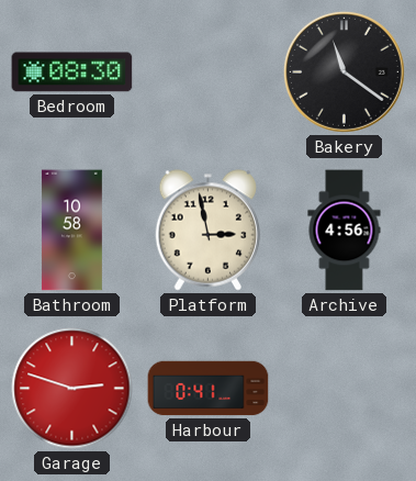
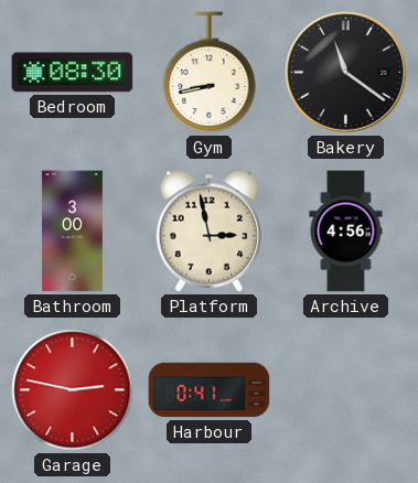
Gym: none -> 8:43
Bathroom: 10:58 -> 3:00
Garage: 2:48 -> 2:47
